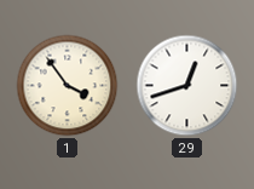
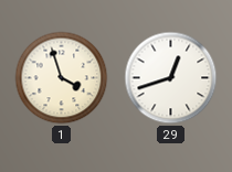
1: 3:54 -> 3:57
